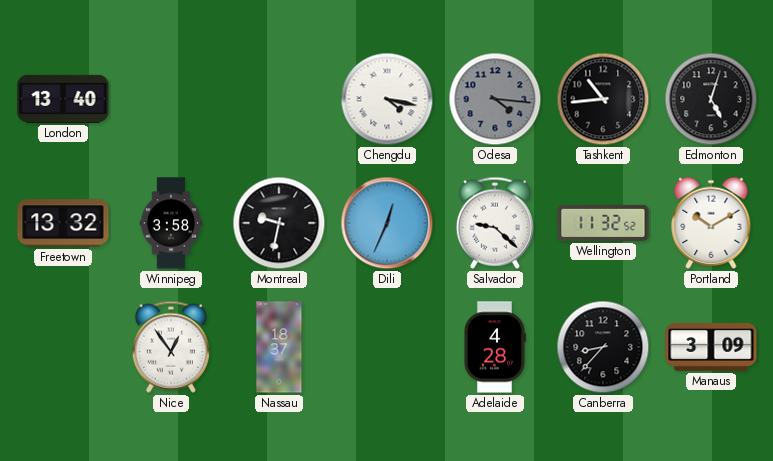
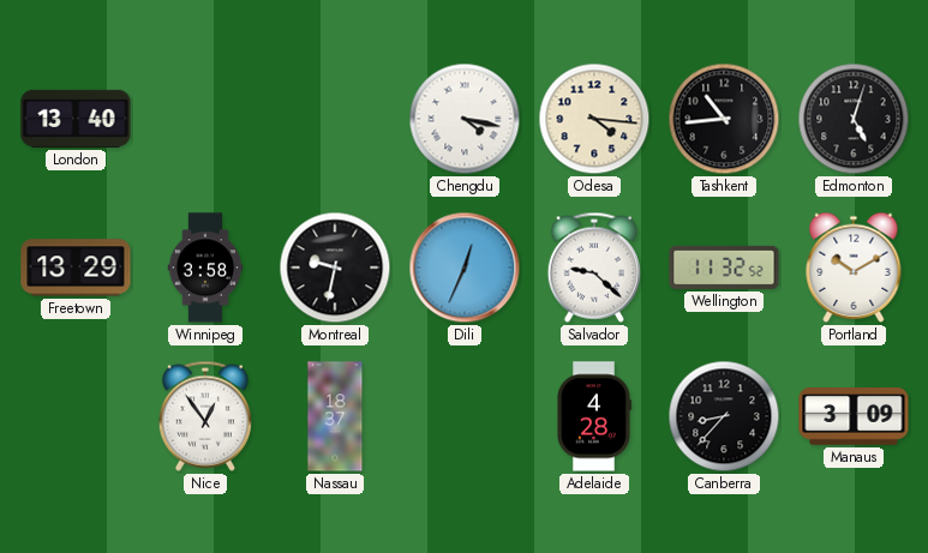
Odesa dial: grey -> cream
Freetown: 13:32 -> 13:29
